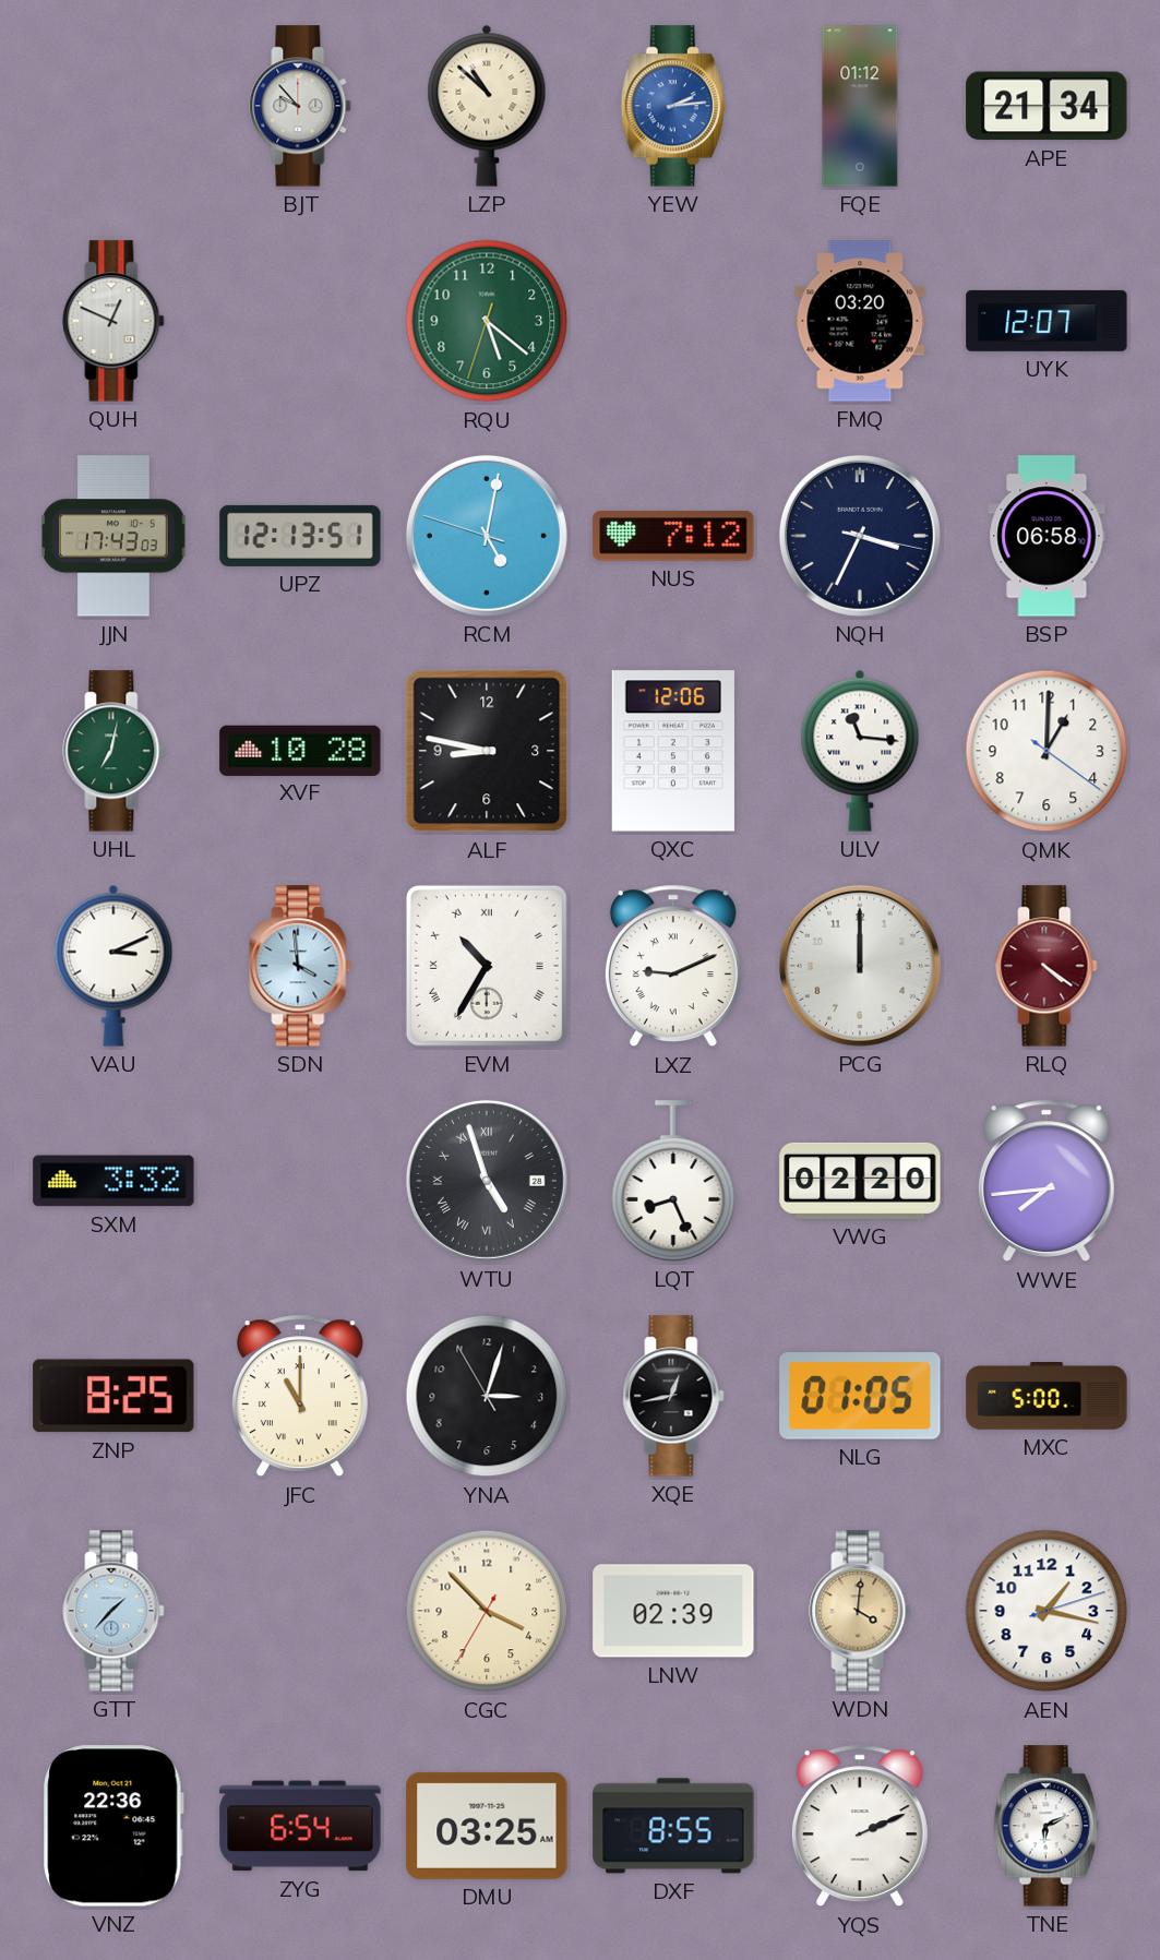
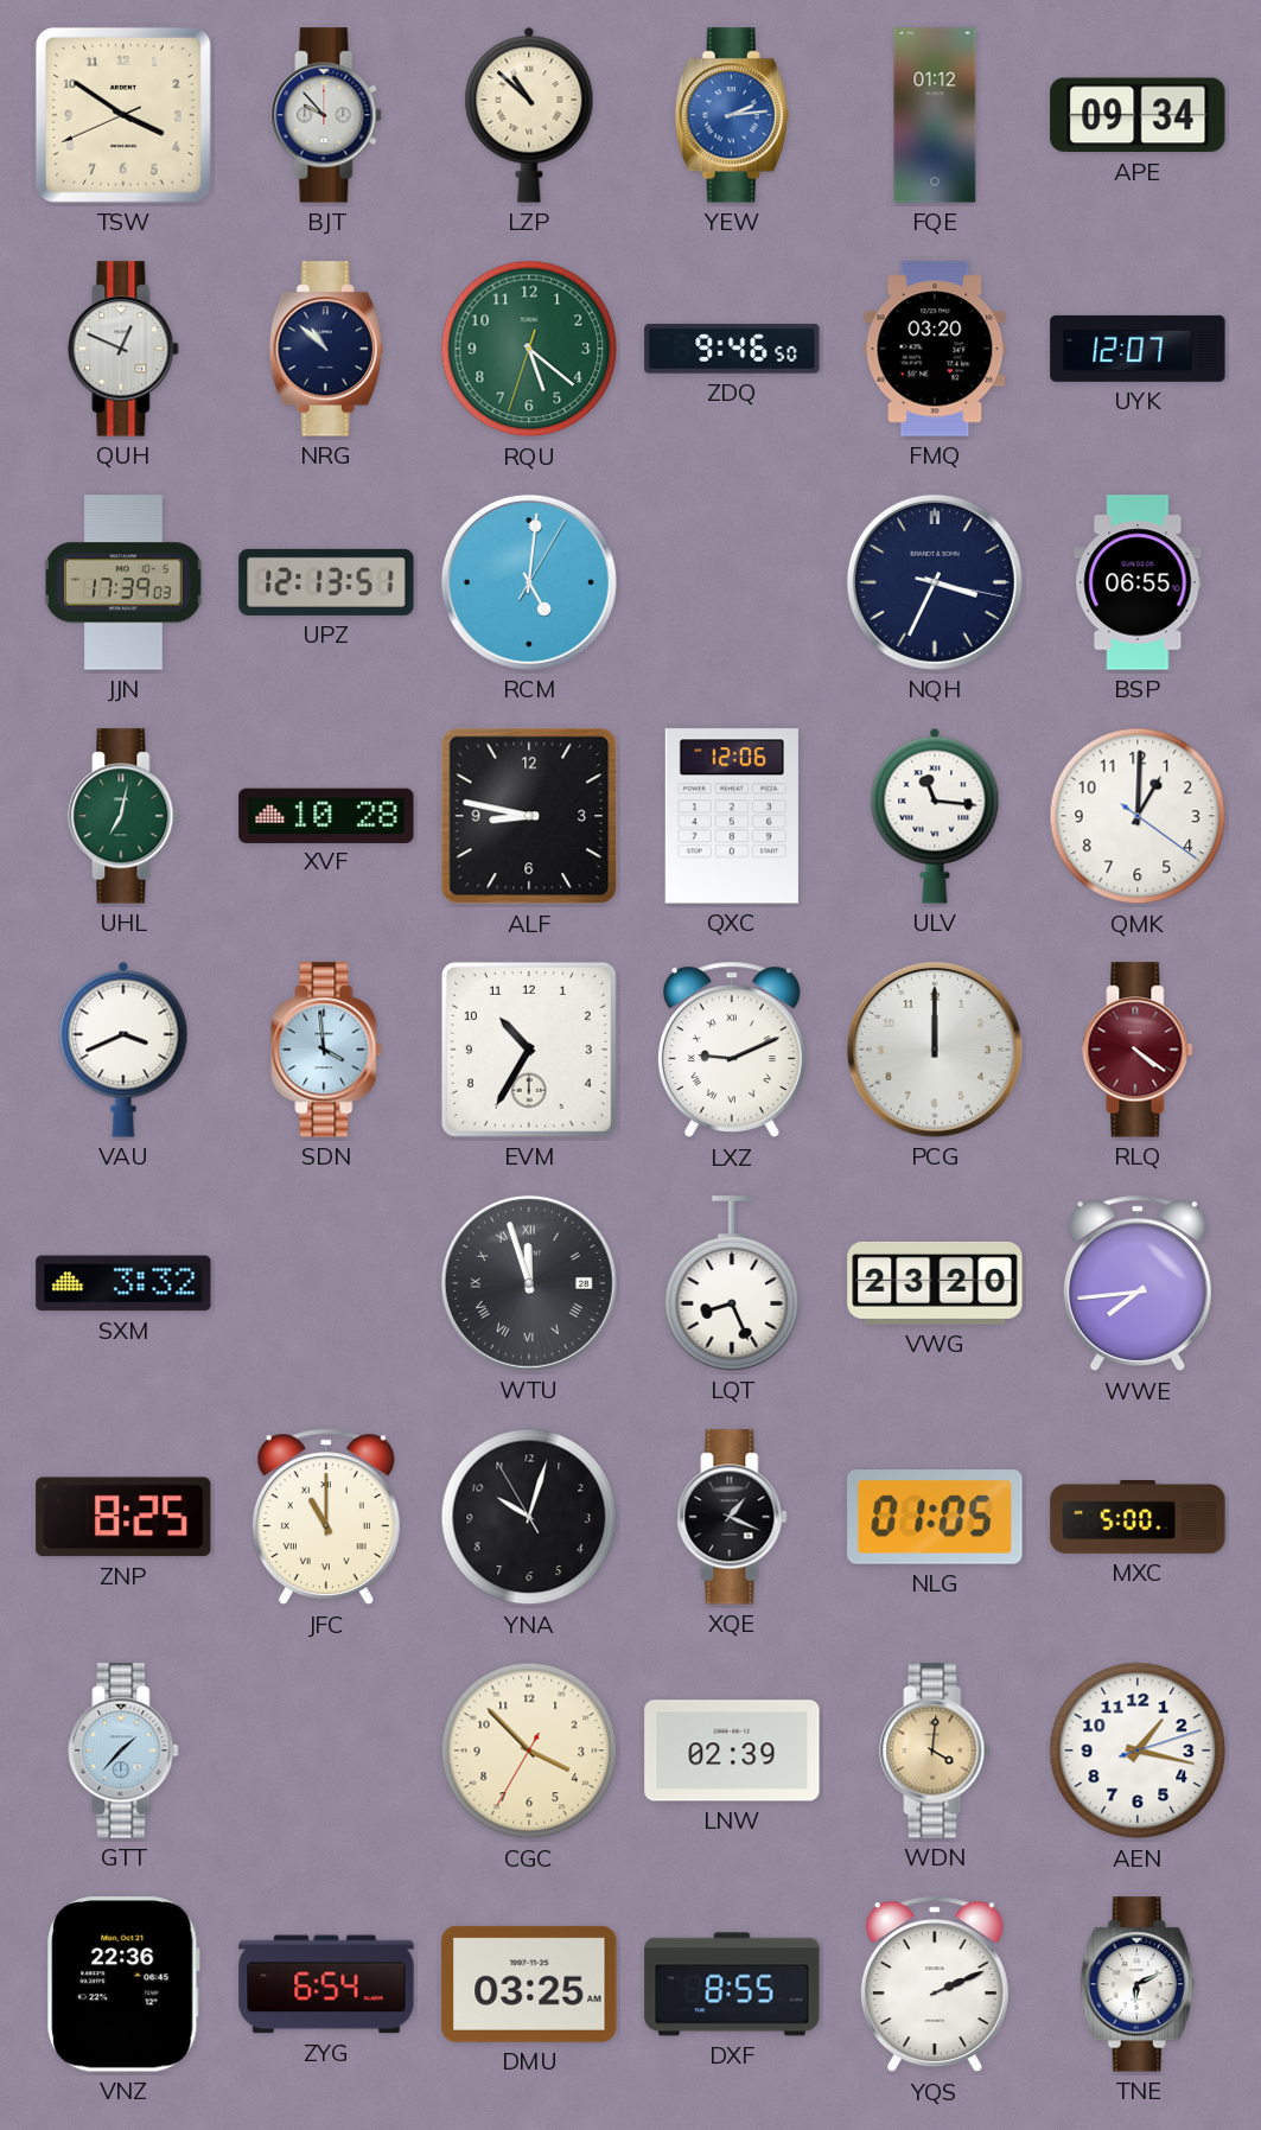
TSW: none -> 3:50
APE: 21:34 -> 09:34
NRG: none -> 10:52
ZDQ: none -> 9:46
JJN: 17:43 -> 17:39
RCM: 5:01:48 -> 5:01:05
NUS: 7:12 -> none
BSP: 06:58 -> 06:55
VAU: 3:11 -> 3:41
EVM numerals: Roman -> Arabic
WTU: 4:57 -> 11:57
VWG: 02:20 -> 23:20
YNA: 3:02 -> 10:02
XQE: 12:43 -> 1:19
